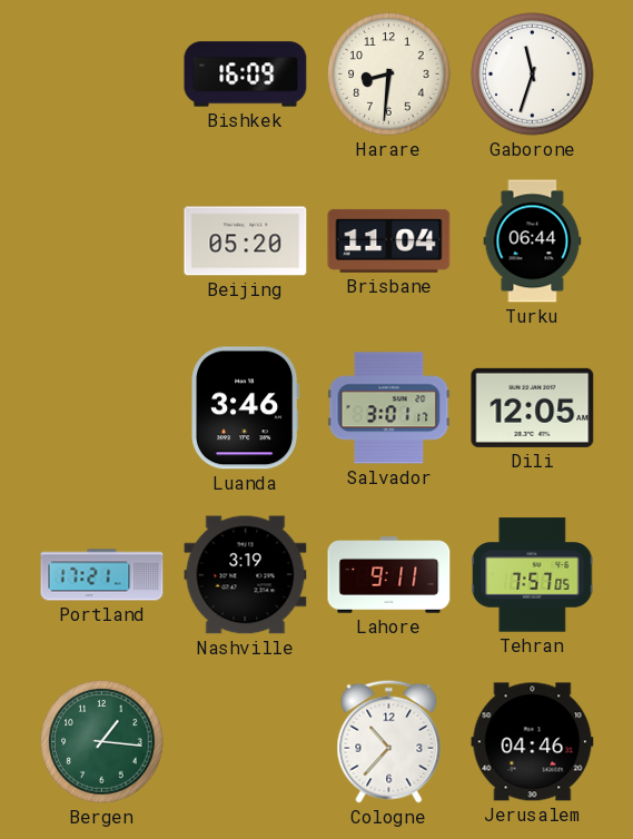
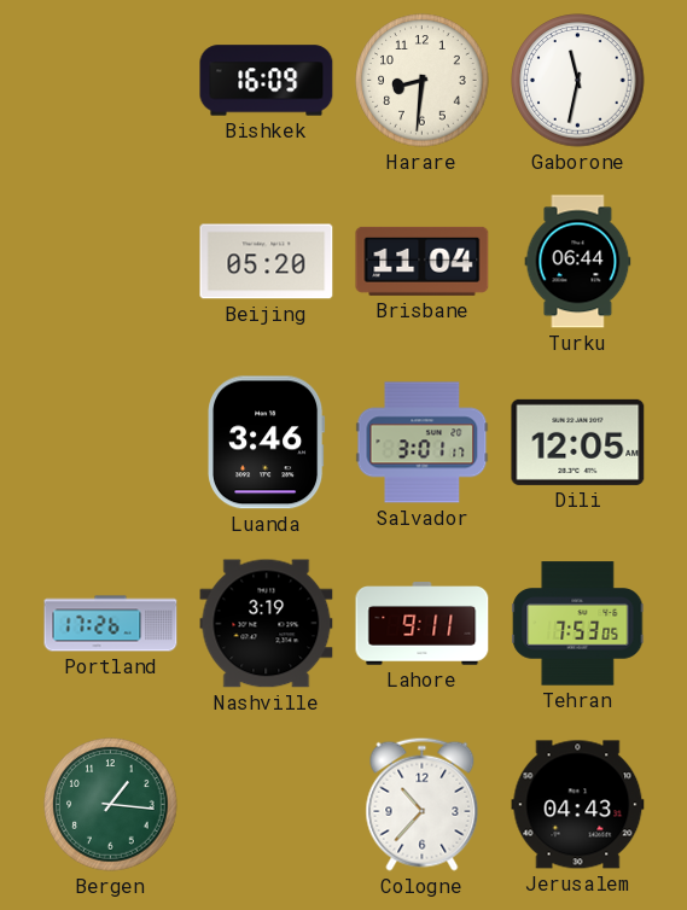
Gaborone: 11:33 -> 11:32
Portland: 17:21 -> 17:26
Tehran: 7:57 -> 7:53
Jerusalem: 04:46 -> 04:43
